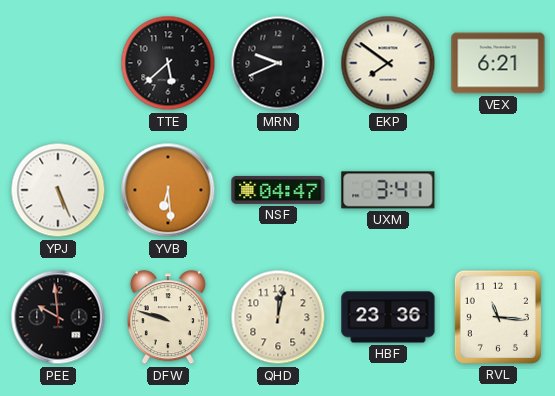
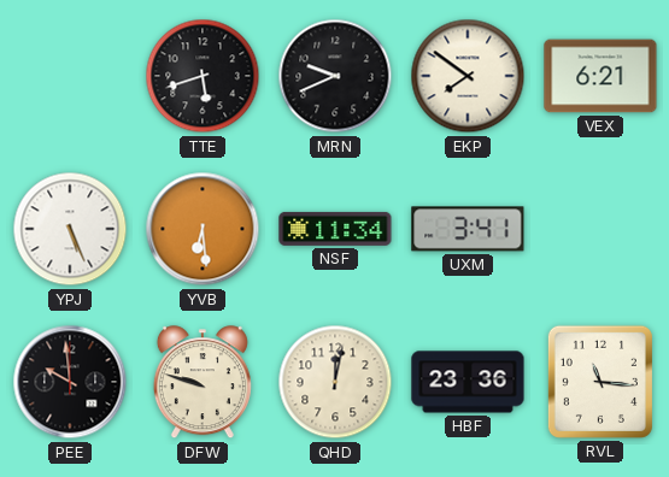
TTE: 5:38 -> 5:42
NSF: 04:47 -> 11:34
